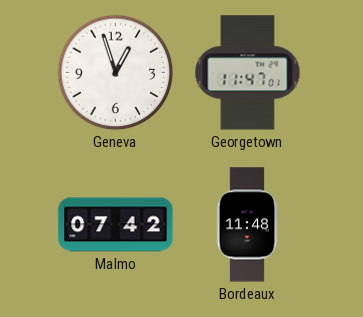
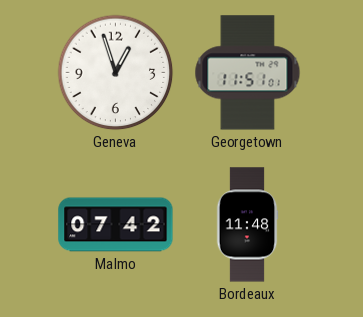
Georgetown: 11:47 -> 11:51
